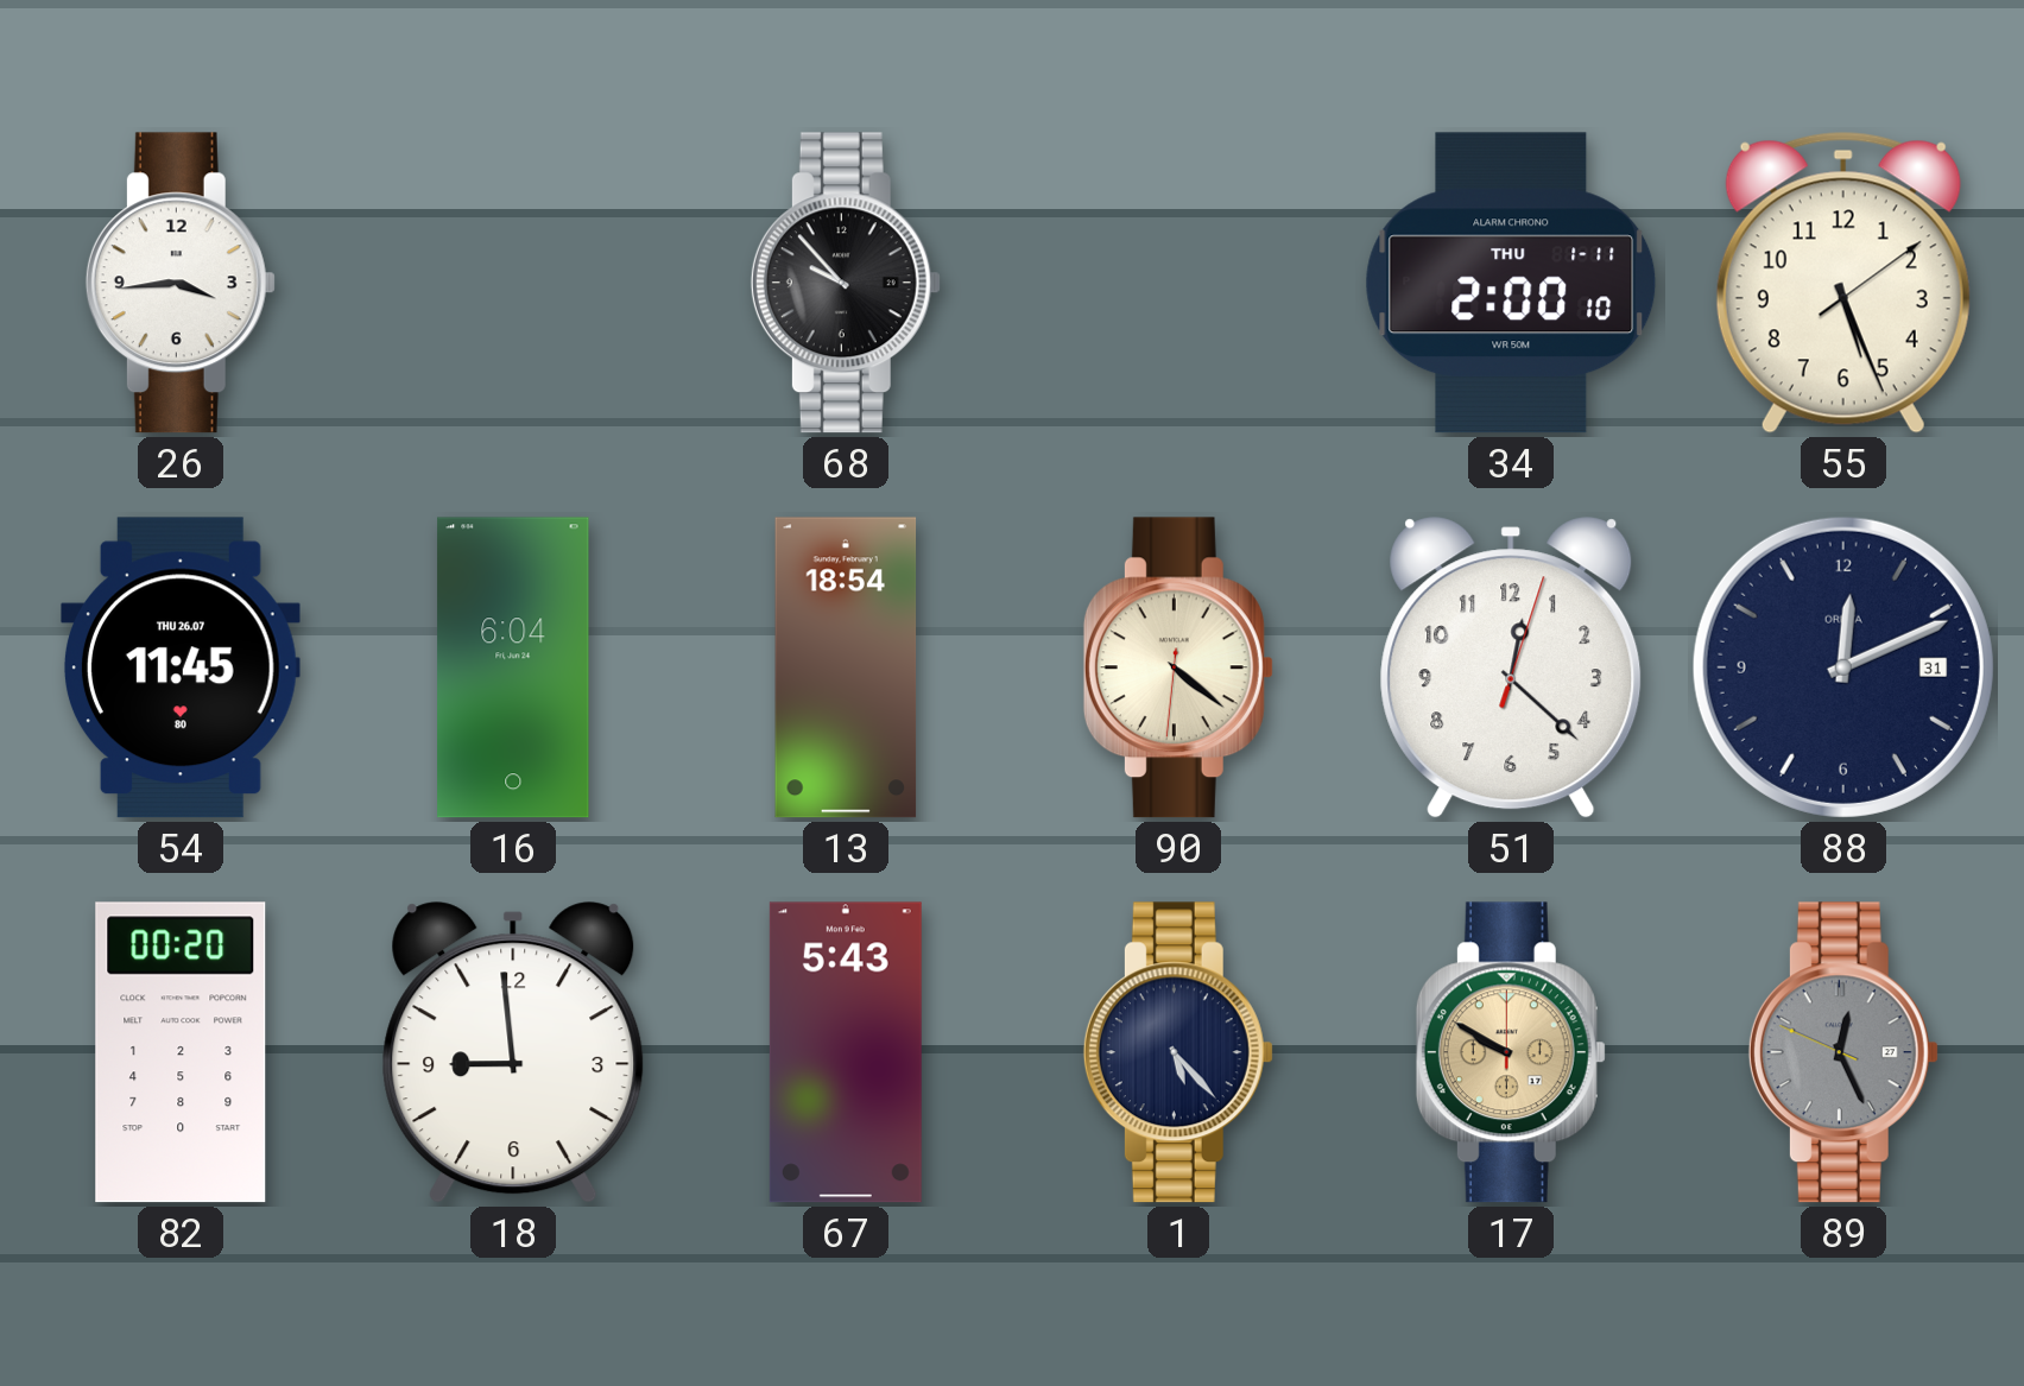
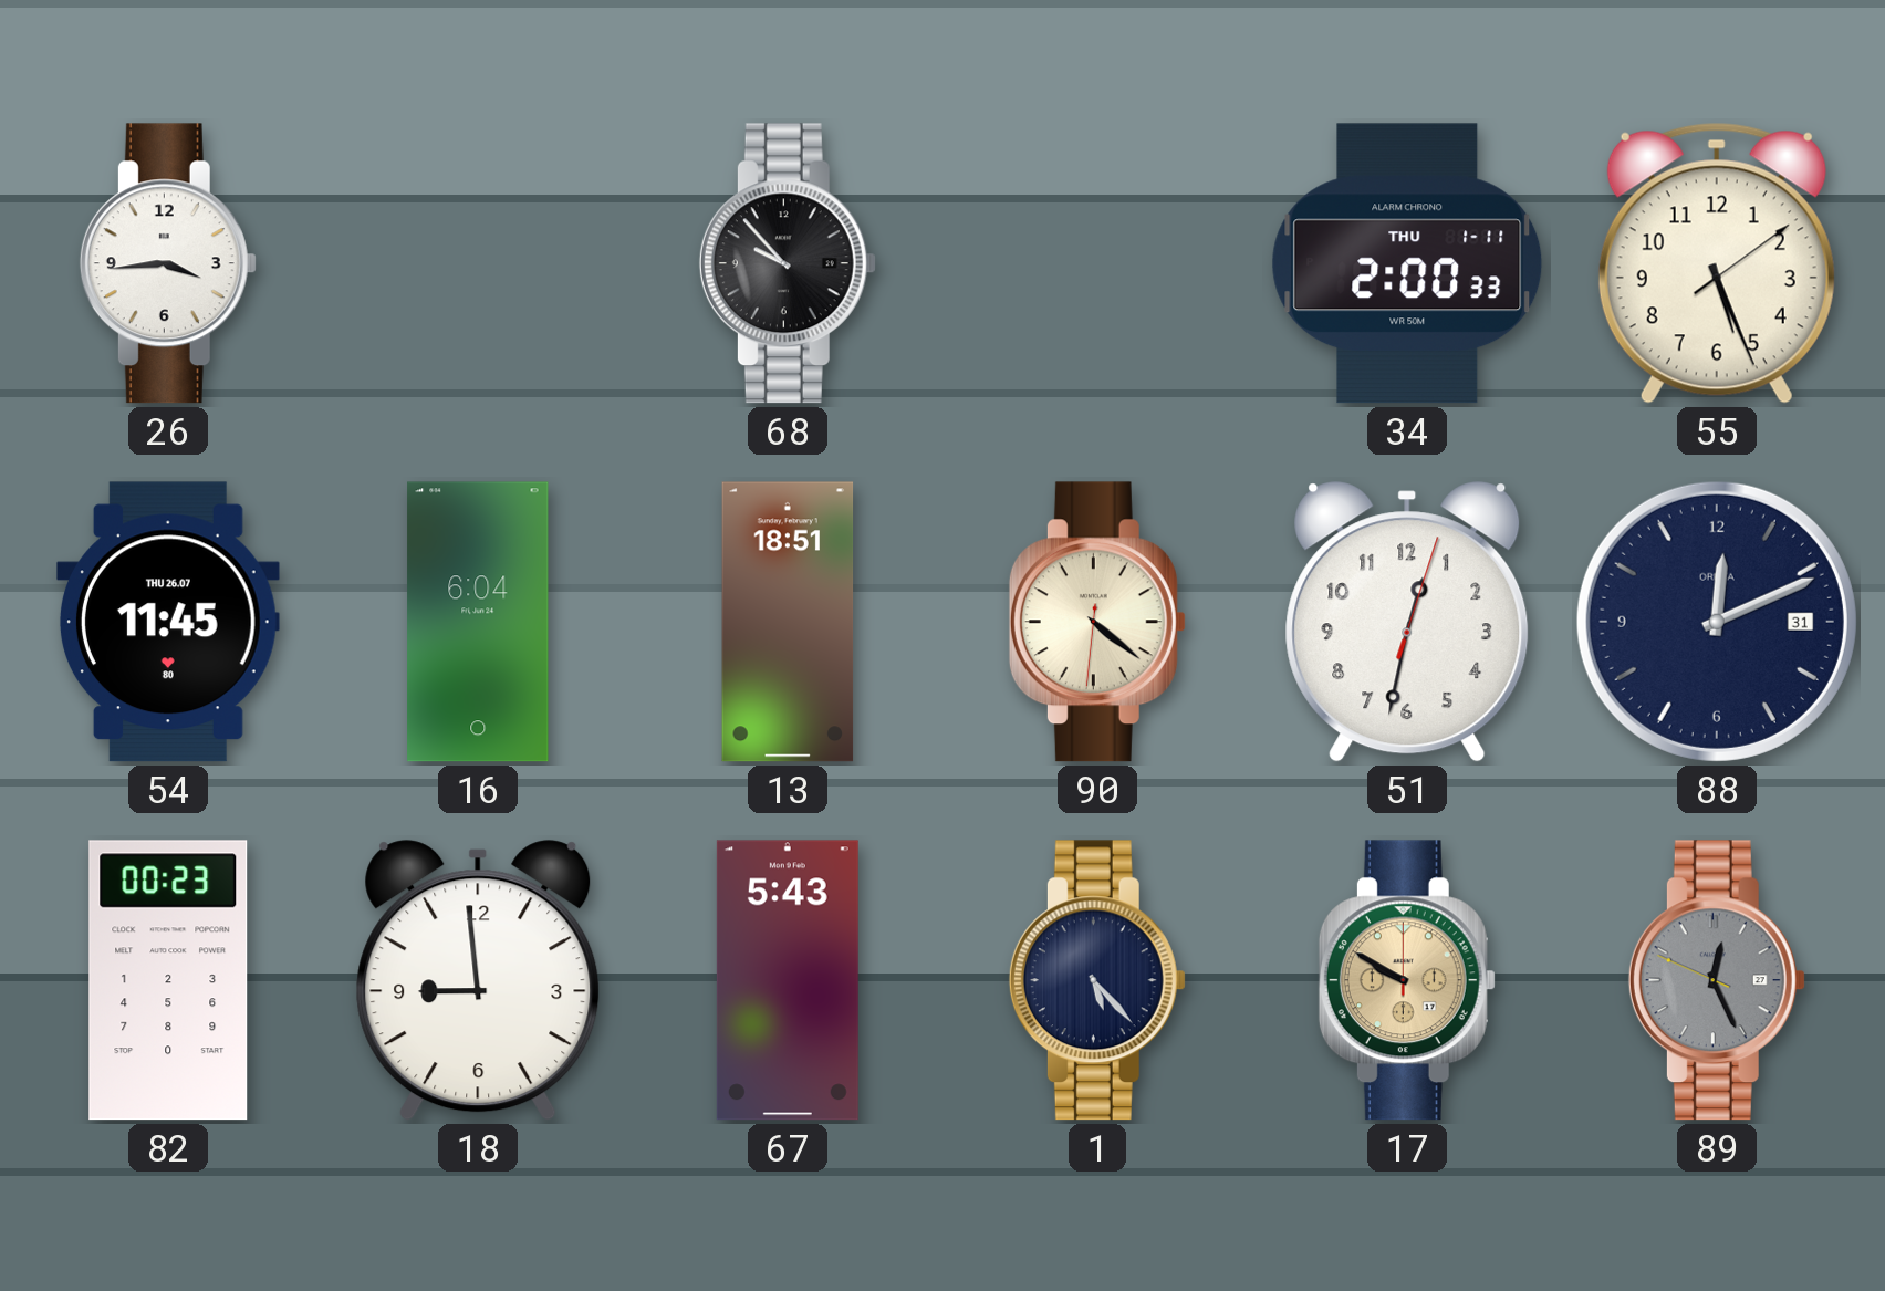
34: 2:00:10 -> 2:00:33
13: 18:54 -> 18:51
51: 12:22 -> 12:32
82: 00:20 -> 00:23
